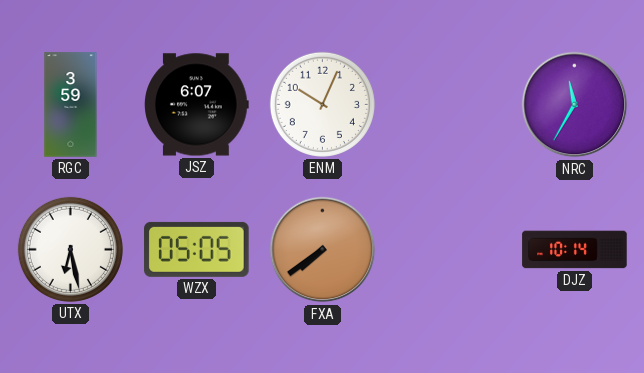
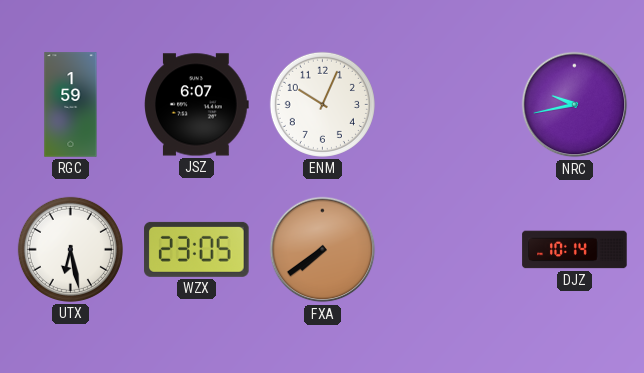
RGC: 3:59 -> 1:59
NRC: 11:35 -> 9:43
WZX: 05:05 -> 23:05
